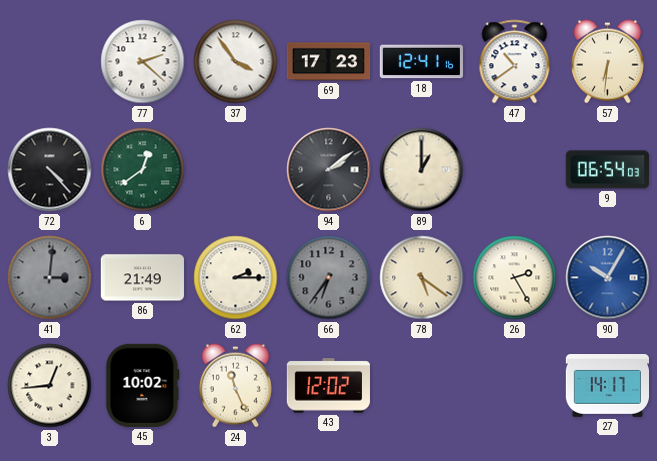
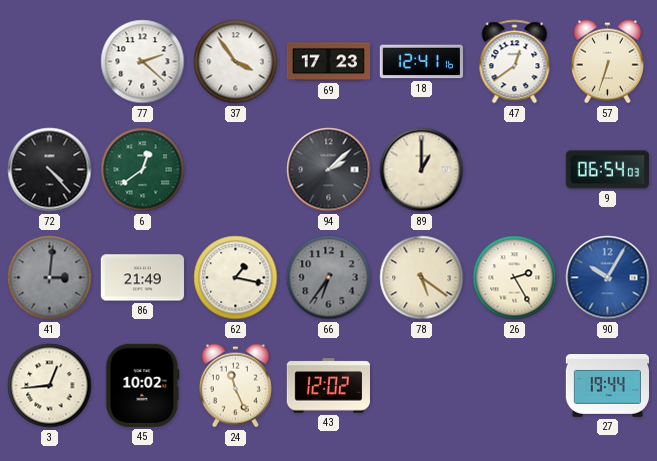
47: 10:39 -> 12:39
57: 6:31 -> 6:33
94: 2:09 -> 2:08
62: 2:15 -> 1:17
27: 14:17 -> 19:44
